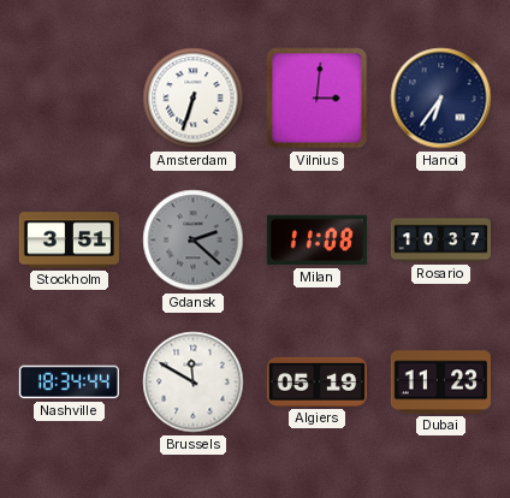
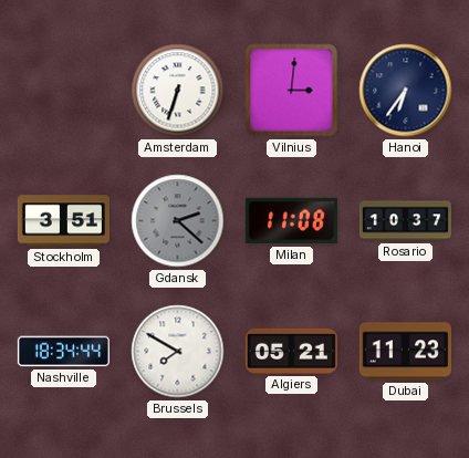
Brussels: 11:50 -> 7:50
Algiers: 05:19 -> 05:21
